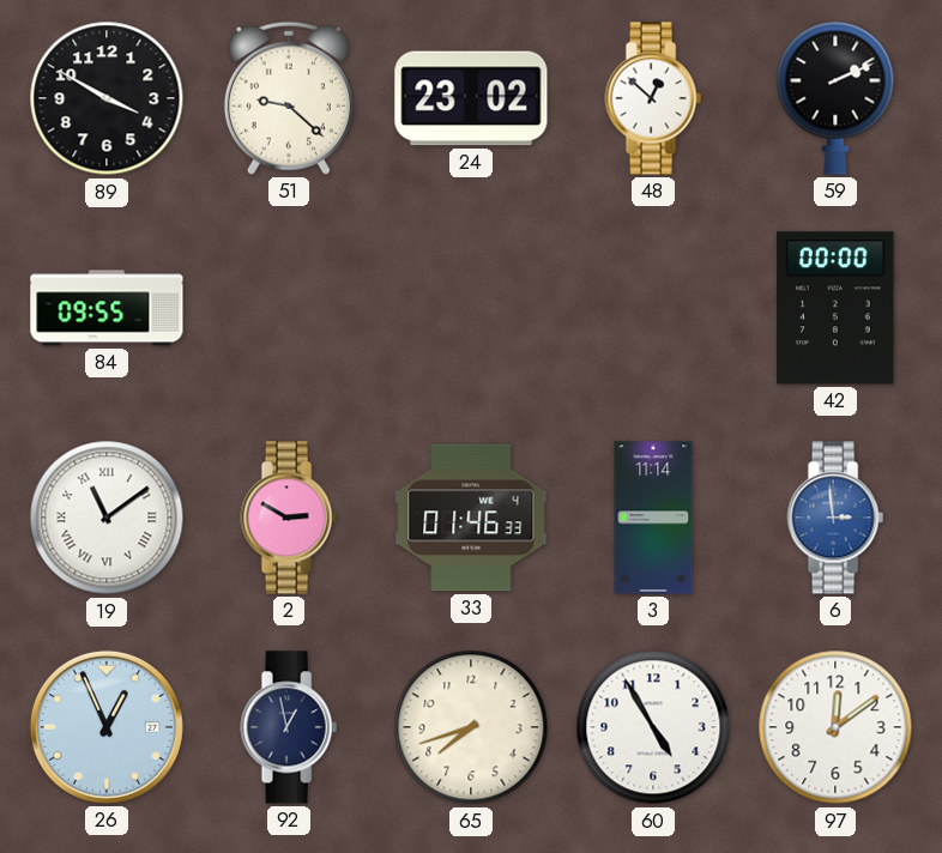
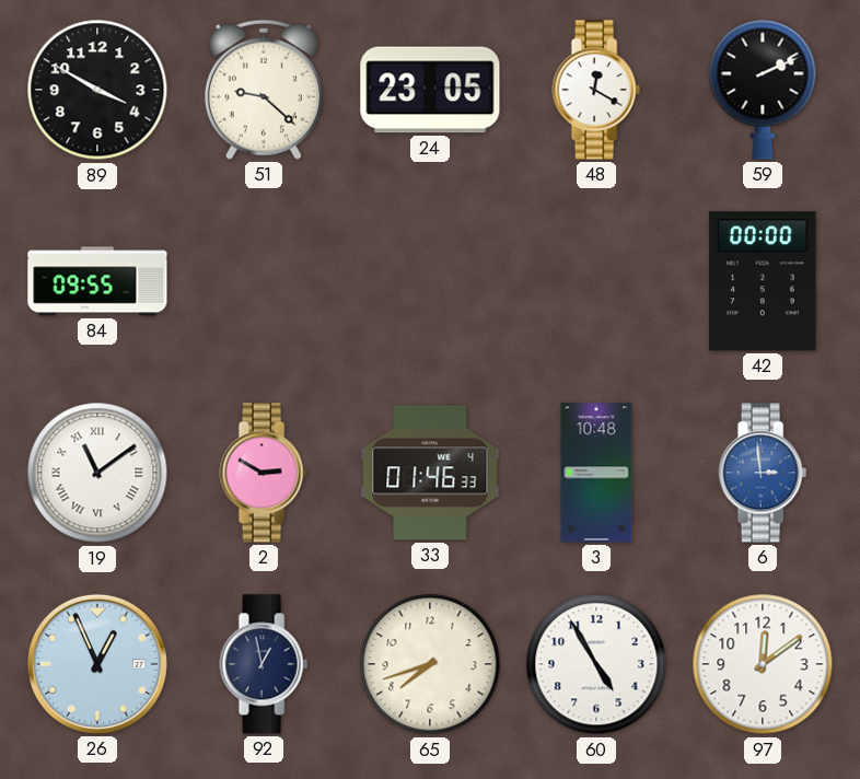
24: 23:02 -> 23:05
48: 12:52 -> 12:20
3: 11:14 -> 10:48
